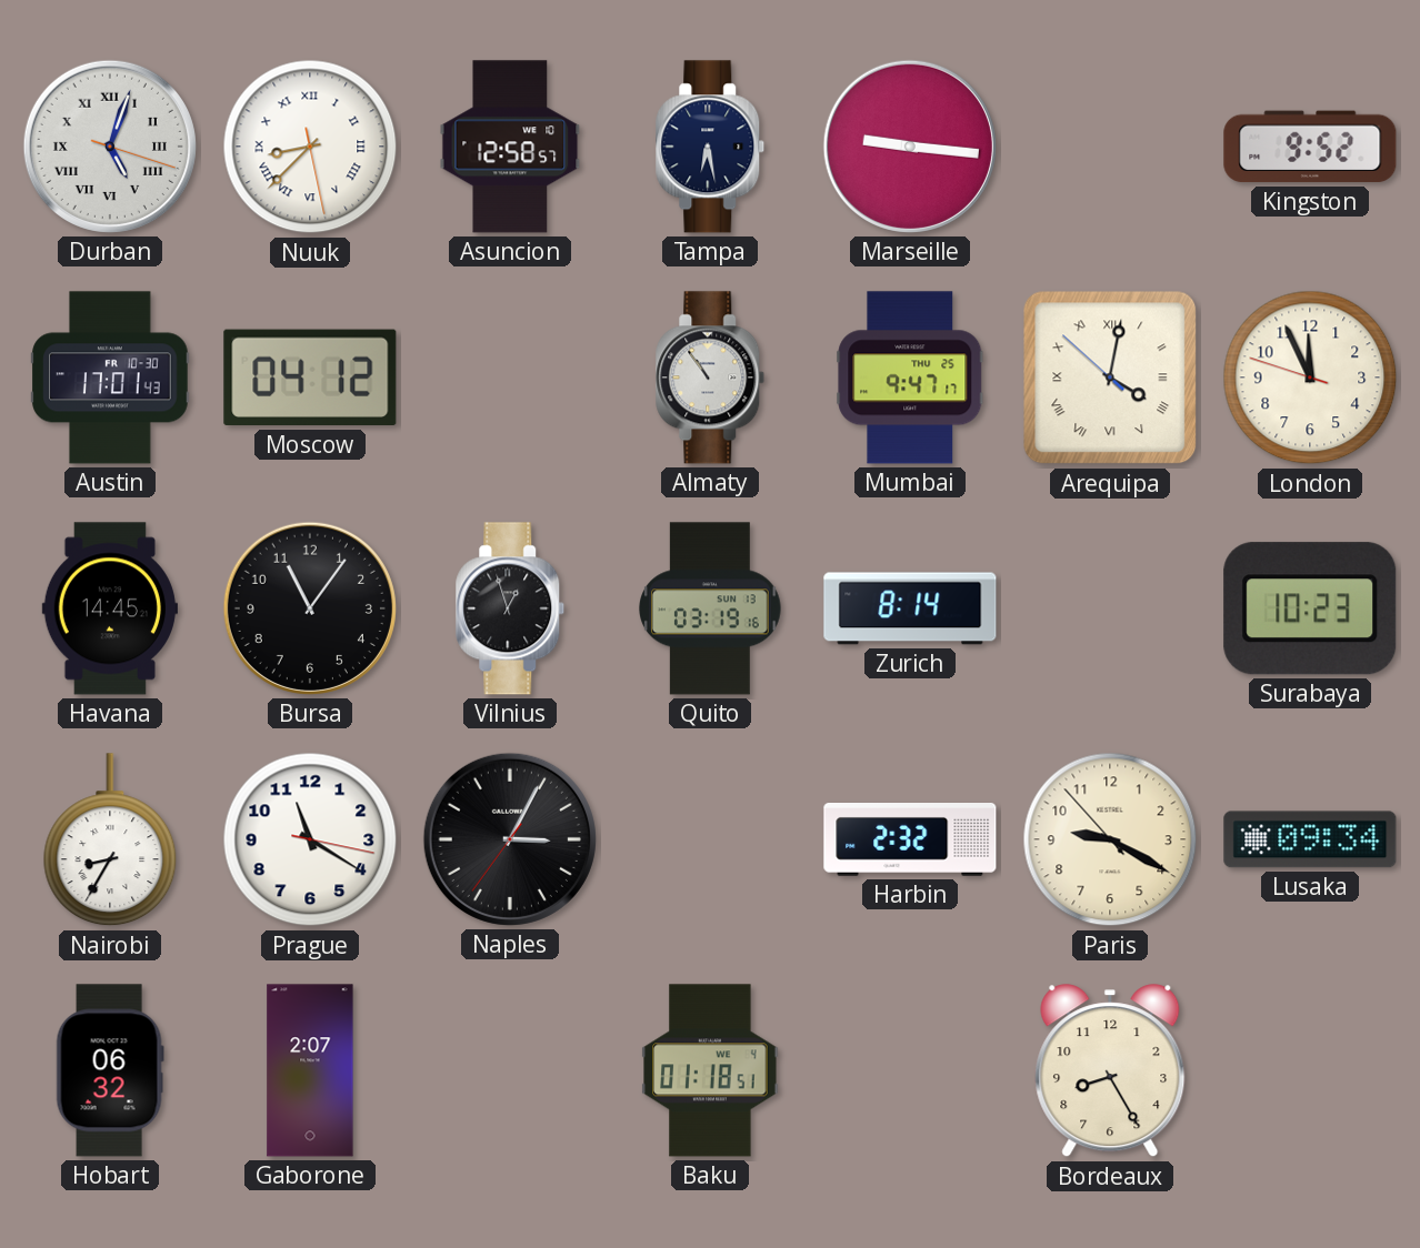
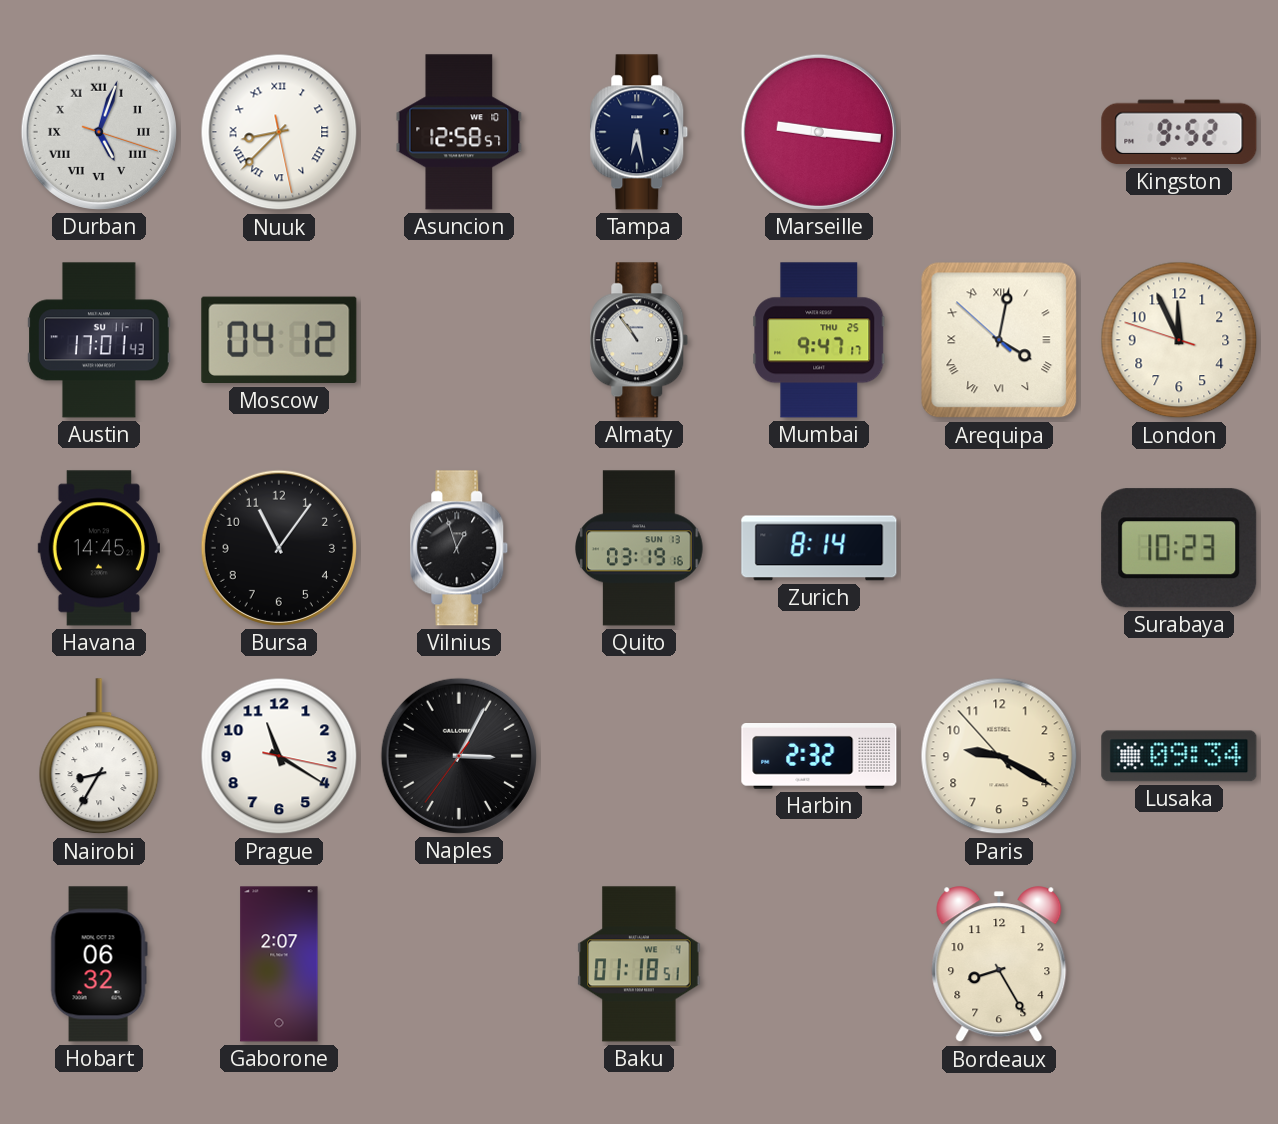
Austin date: FR 10-30 -> SU 11-1
